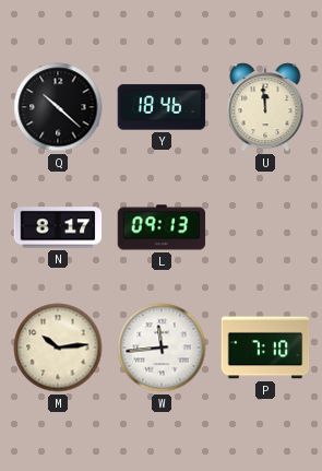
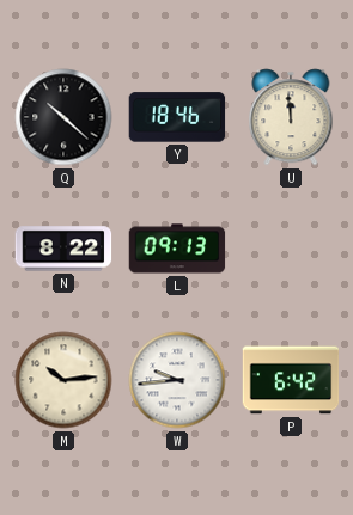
N: 8:17 -> 8:22
W: 11:44 -> 9:44
P: 7:10 -> 6:42
